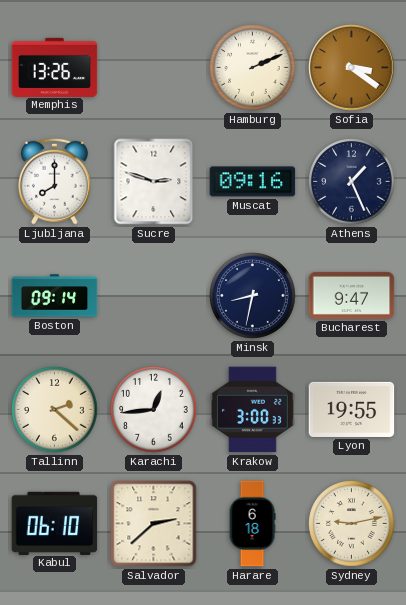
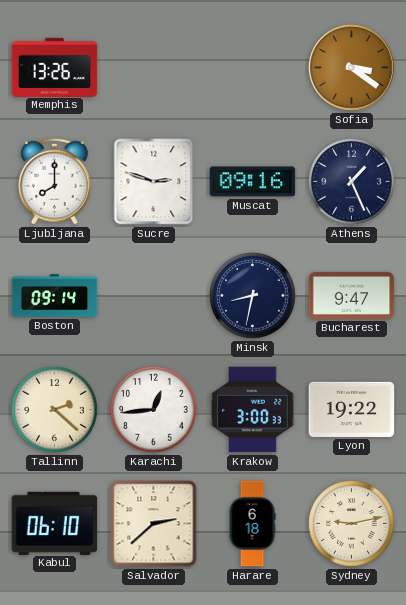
Hamburg: 2:11 -> none
Lyon: 19:55 -> 19:22
